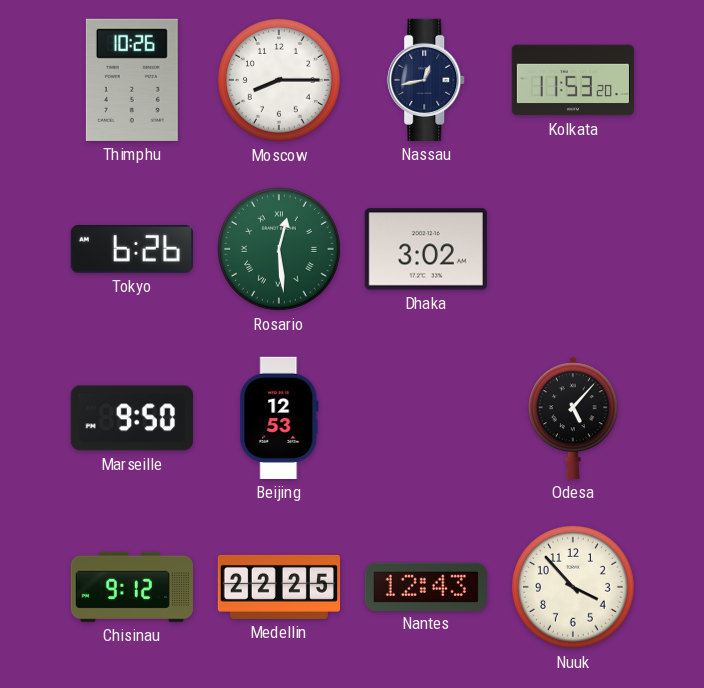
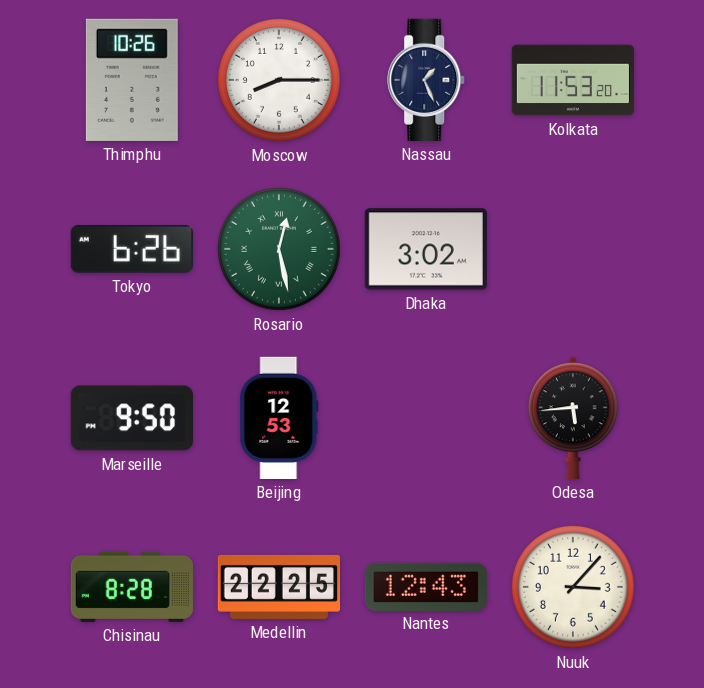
Nassau: 12:43 -> 1:26
Rosario: 12:29 -> 12:28
Odesa: 5:07 -> 5:44
Chisinau: 9:12 -> 8:28
Nuuk: 3:53 -> 3:07
